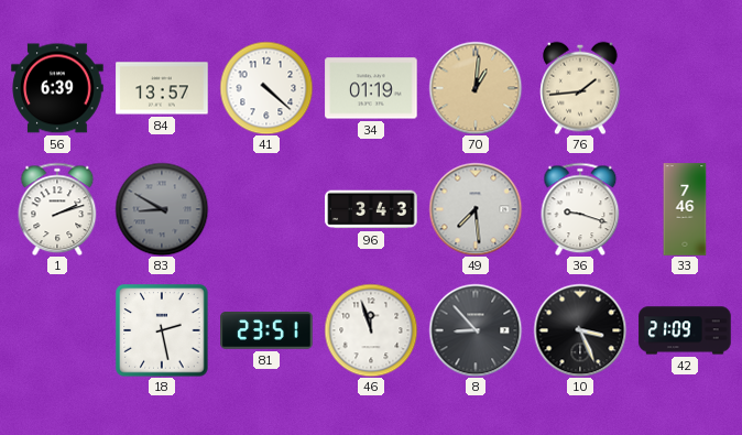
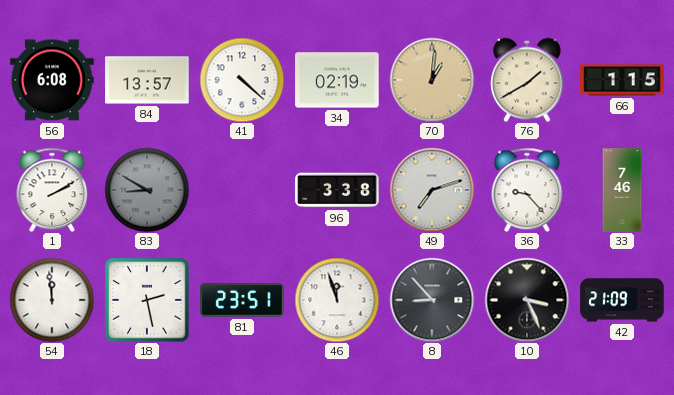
56: 6:39 -> 6:08
34: 01:19 -> 02:19
76: 1:44 -> 1:40
66: none -> 1:15
1: 2:12 -> 2:10
96: 3:43 -> 3:38
49: 7:29 -> 7:12
36: 9:18 -> 9:23
54: none -> 11:59
